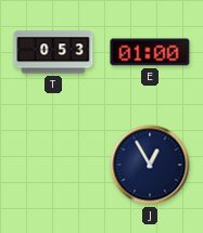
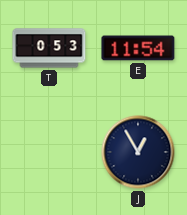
E: 01:00 -> 11:54
